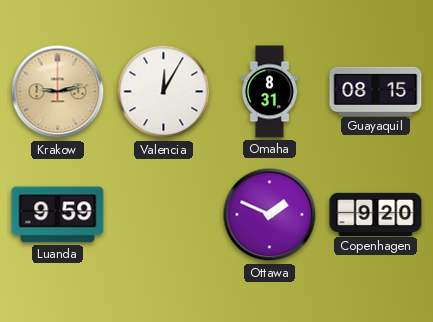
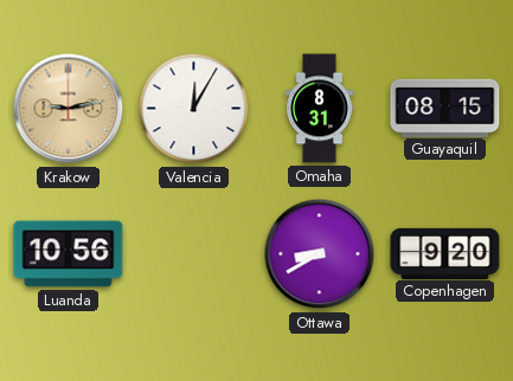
Luanda: 9:59 -> 10:56
Ottawa: 1:49 -> 8:40
